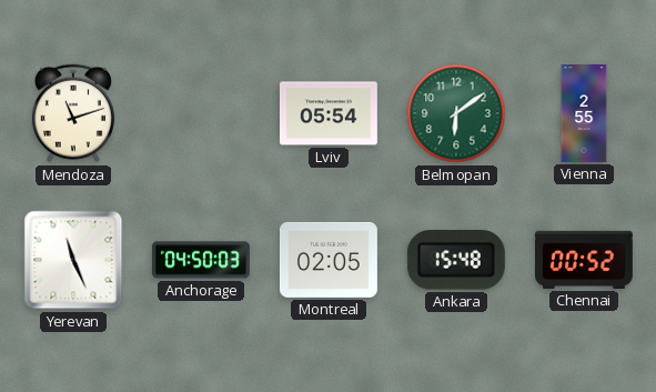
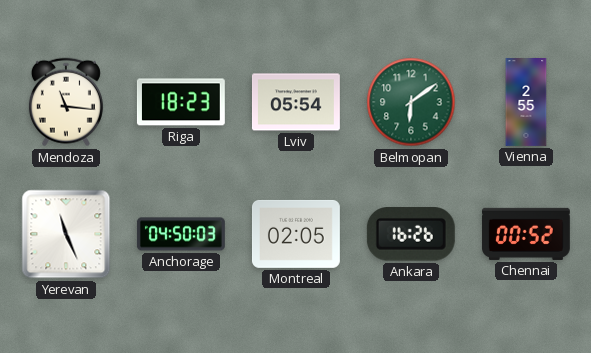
Mendoza: 11:12 -> 11:16
Riga: none -> 18:23
Ankara: 15:48 -> 16:26
